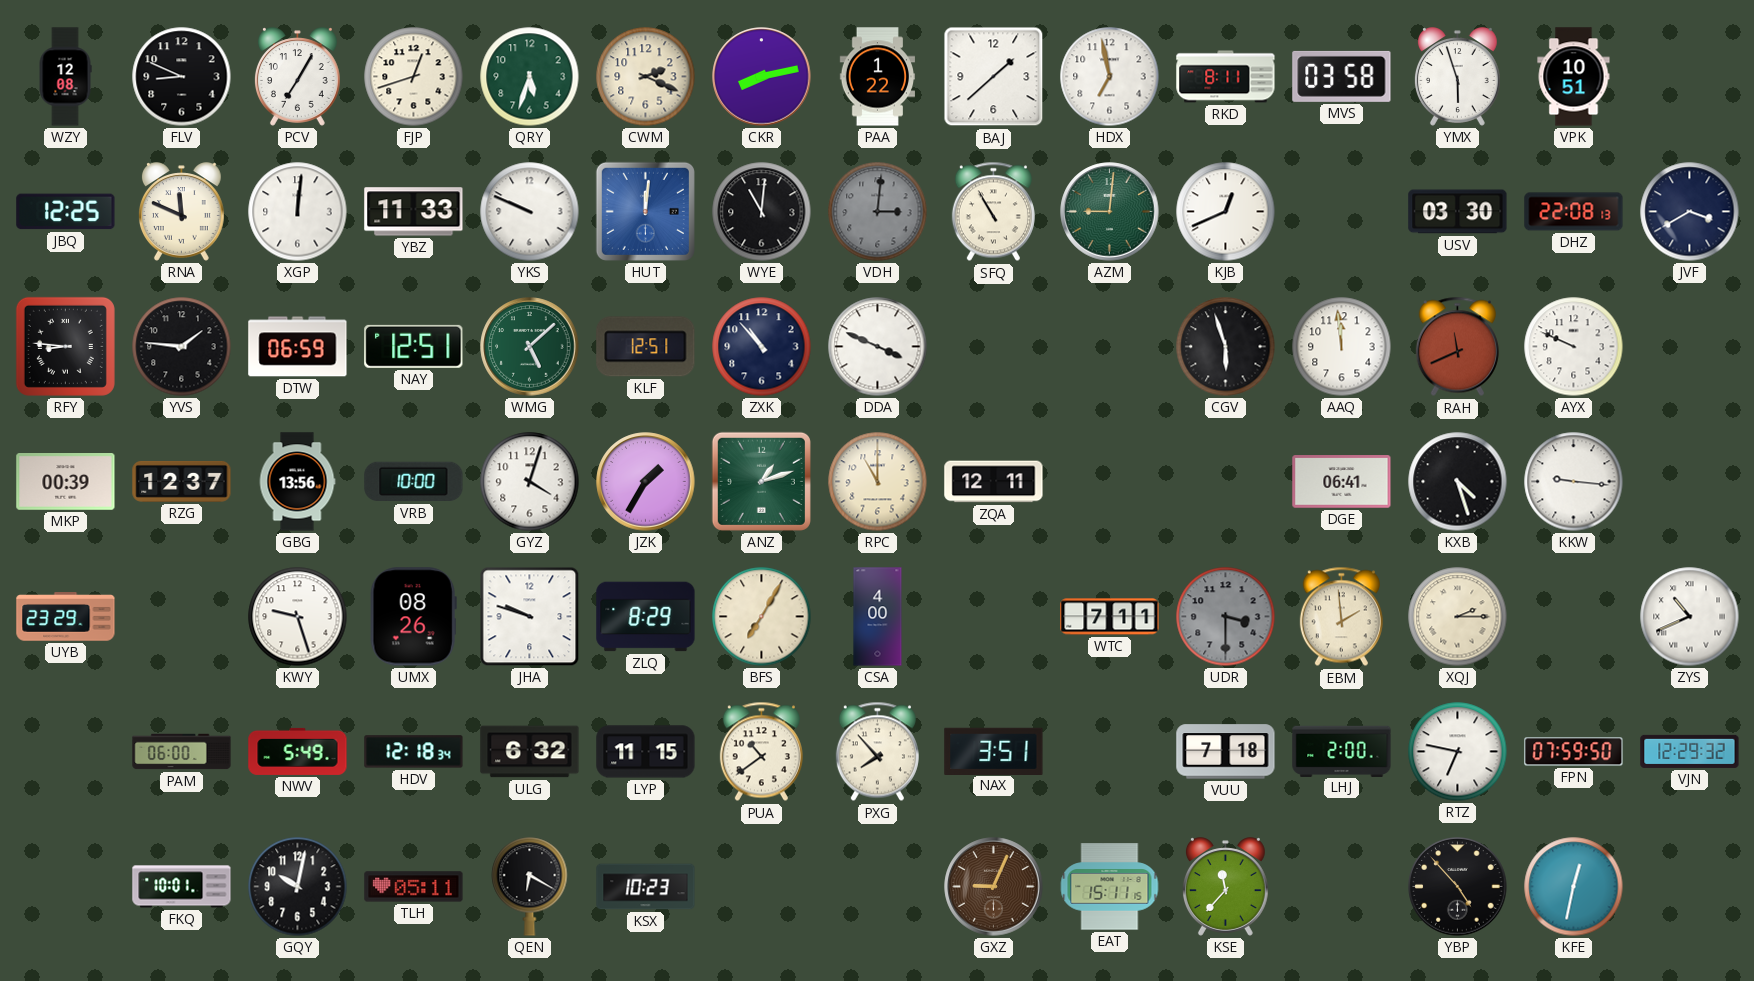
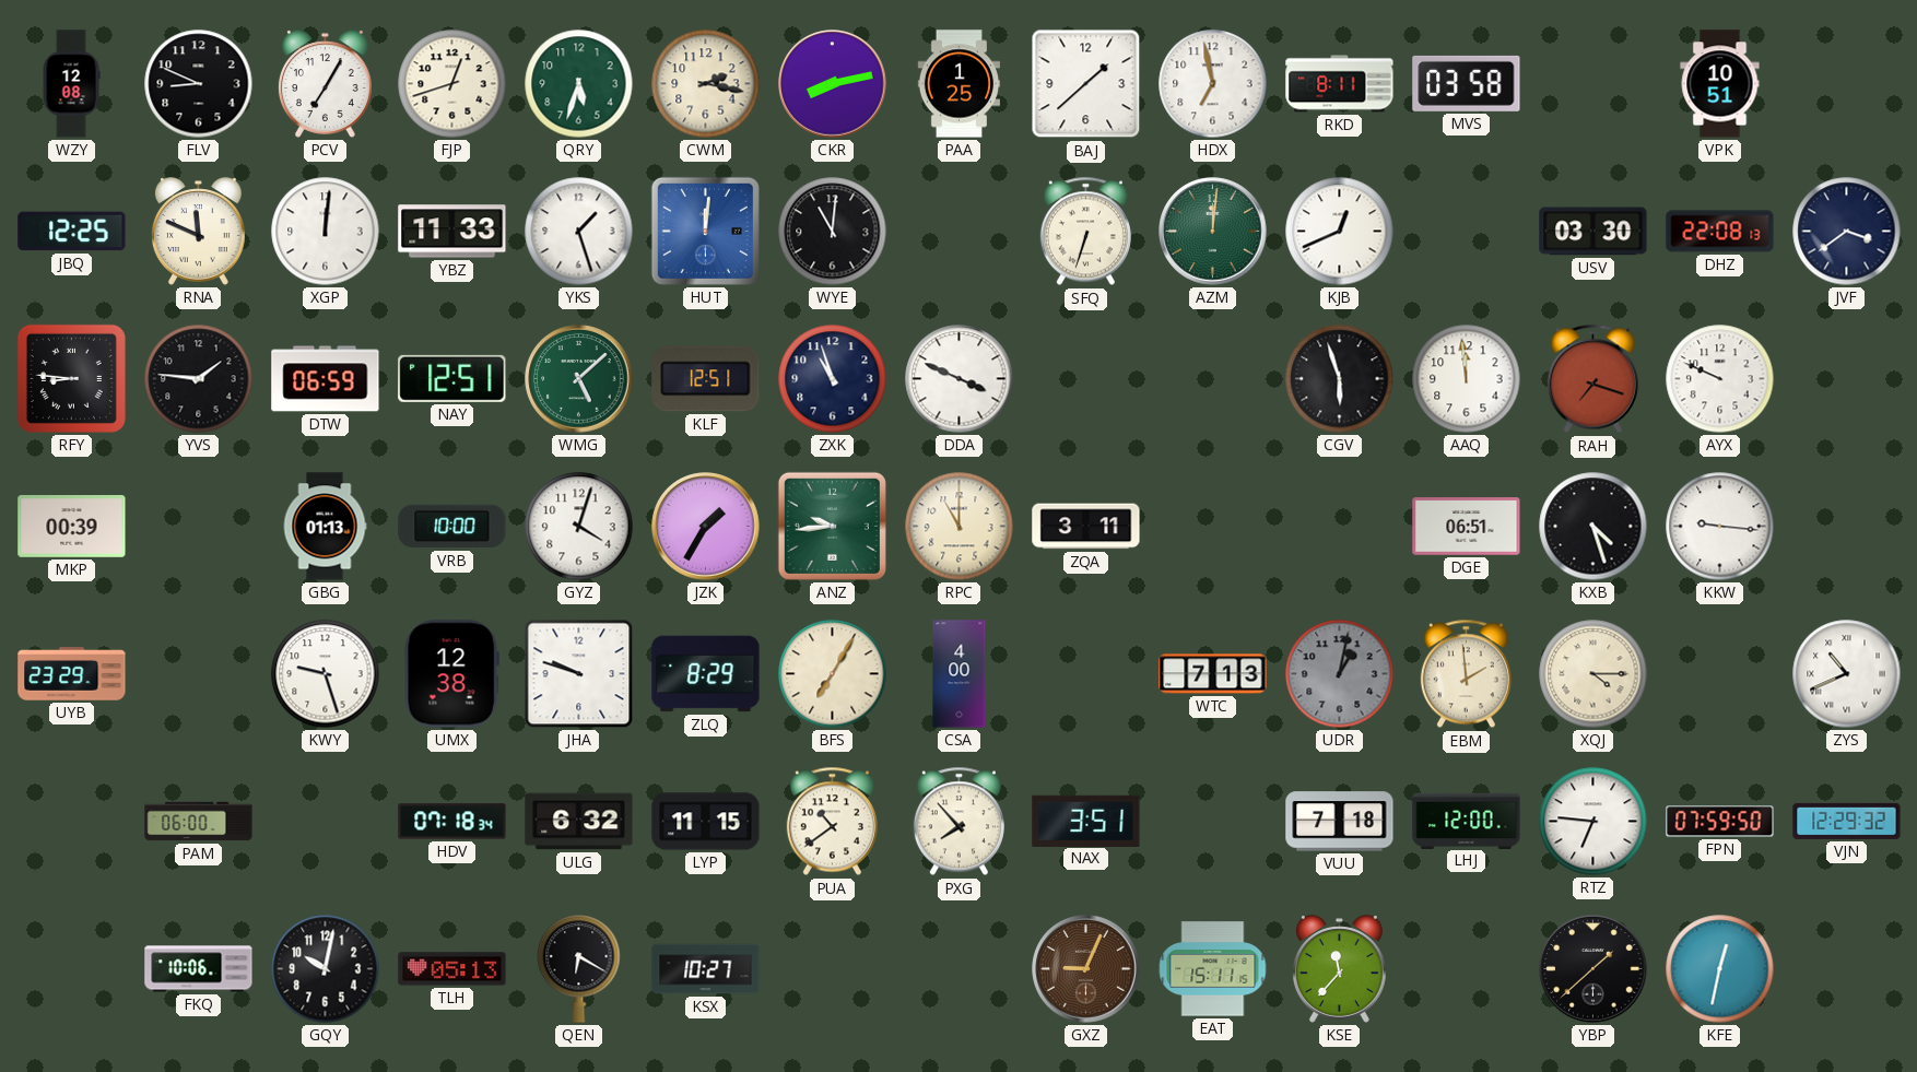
CWM: 2:19 -> 2:17
PAA: 1:22 -> 1:25
YMX: 5:57 -> none
YKS: 9:49 -> 1:27
VDH: 3:01 -> none
SFQ: 10:55 -> 6:33
AZM: 9:01 -> 12:01
JVF: 3:40 -> 3:39
ZXK: 10:53 -> 10:57
RAH: 11:41 -> 7:18
RZG: 12:37 -> none
GBG: 13:56 -> 01:13
ANZ: 1:12 -> 9:44
ZQA: 12:11 -> 3:11
DGE: 06:41 -> 06:51
UMX: 08:26 -> 12:38
WTC: 7:11 -> 7:13
UDR: 3:30 -> 1:02
XQJ: 2:15 -> 4:15
NWV: 5:49 -> none
HDV: 12:18 -> 07:18
LHJ: 2:00 -> 12:00
RTZ: 6:47 -> 6:46
FKQ: 10:01 -> 10:06
TLH: 05:11 -> 05:13
KSX: 10:23 -> 10:27
YBP: 4:53 -> 1:38
